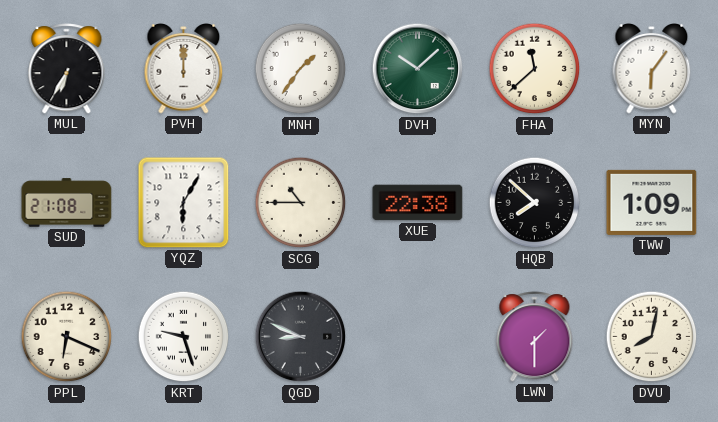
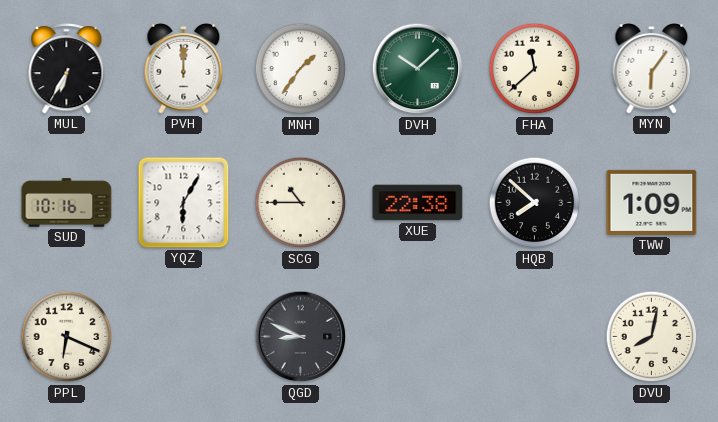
SUD: 21:08 -> 10:16
KRT: 9:27 -> none
LWN: 1:30 -> none
